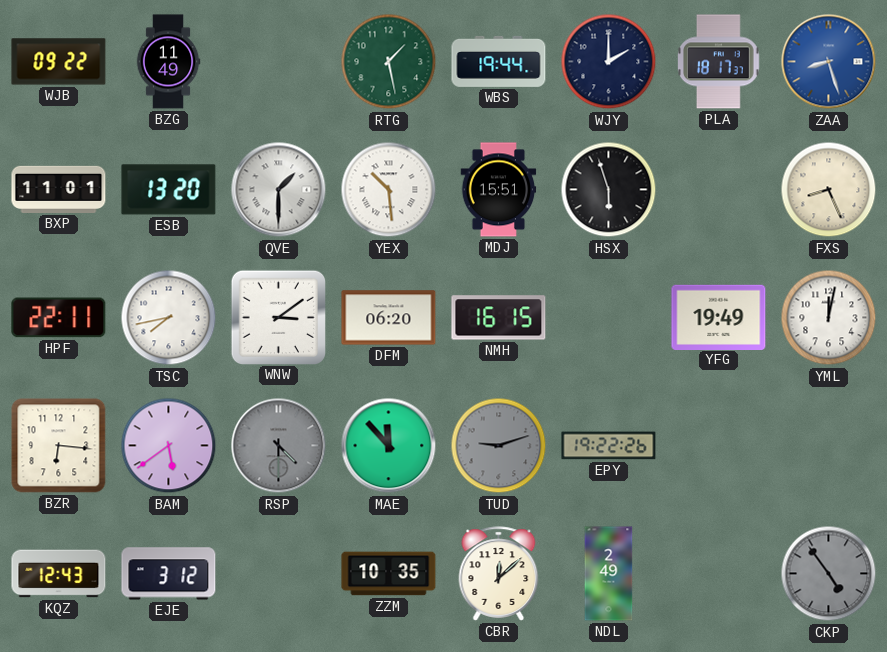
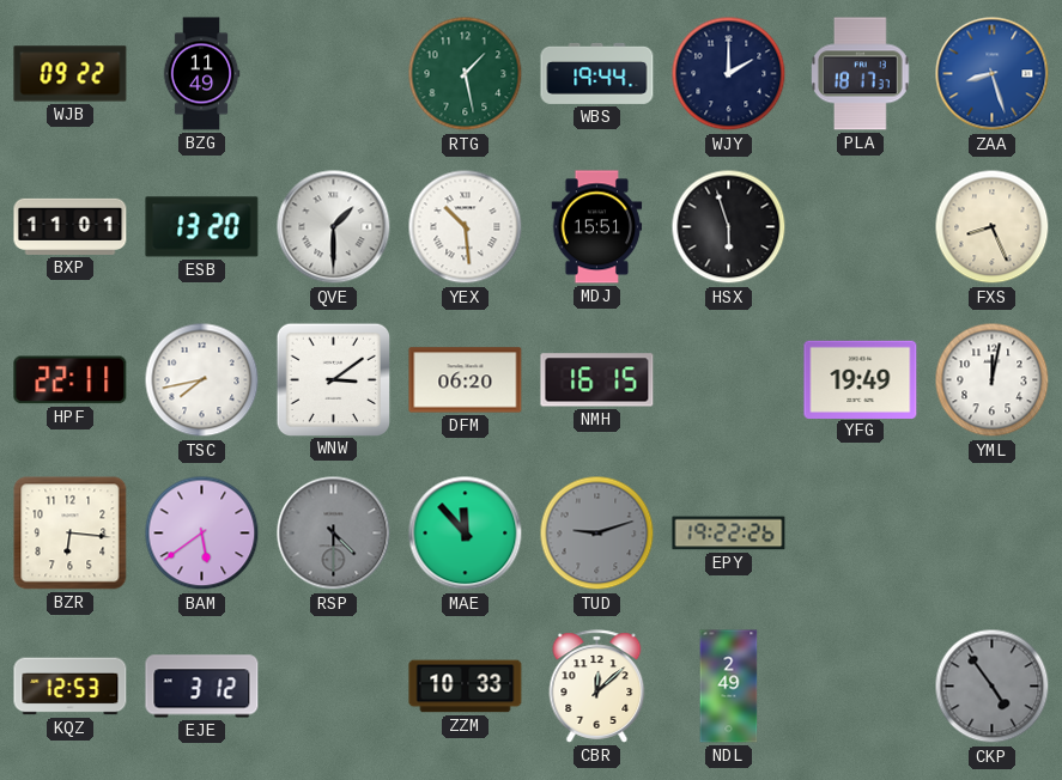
KQZ: 12:43 -> 12:53
ZZM: 10:35 -> 10:33
